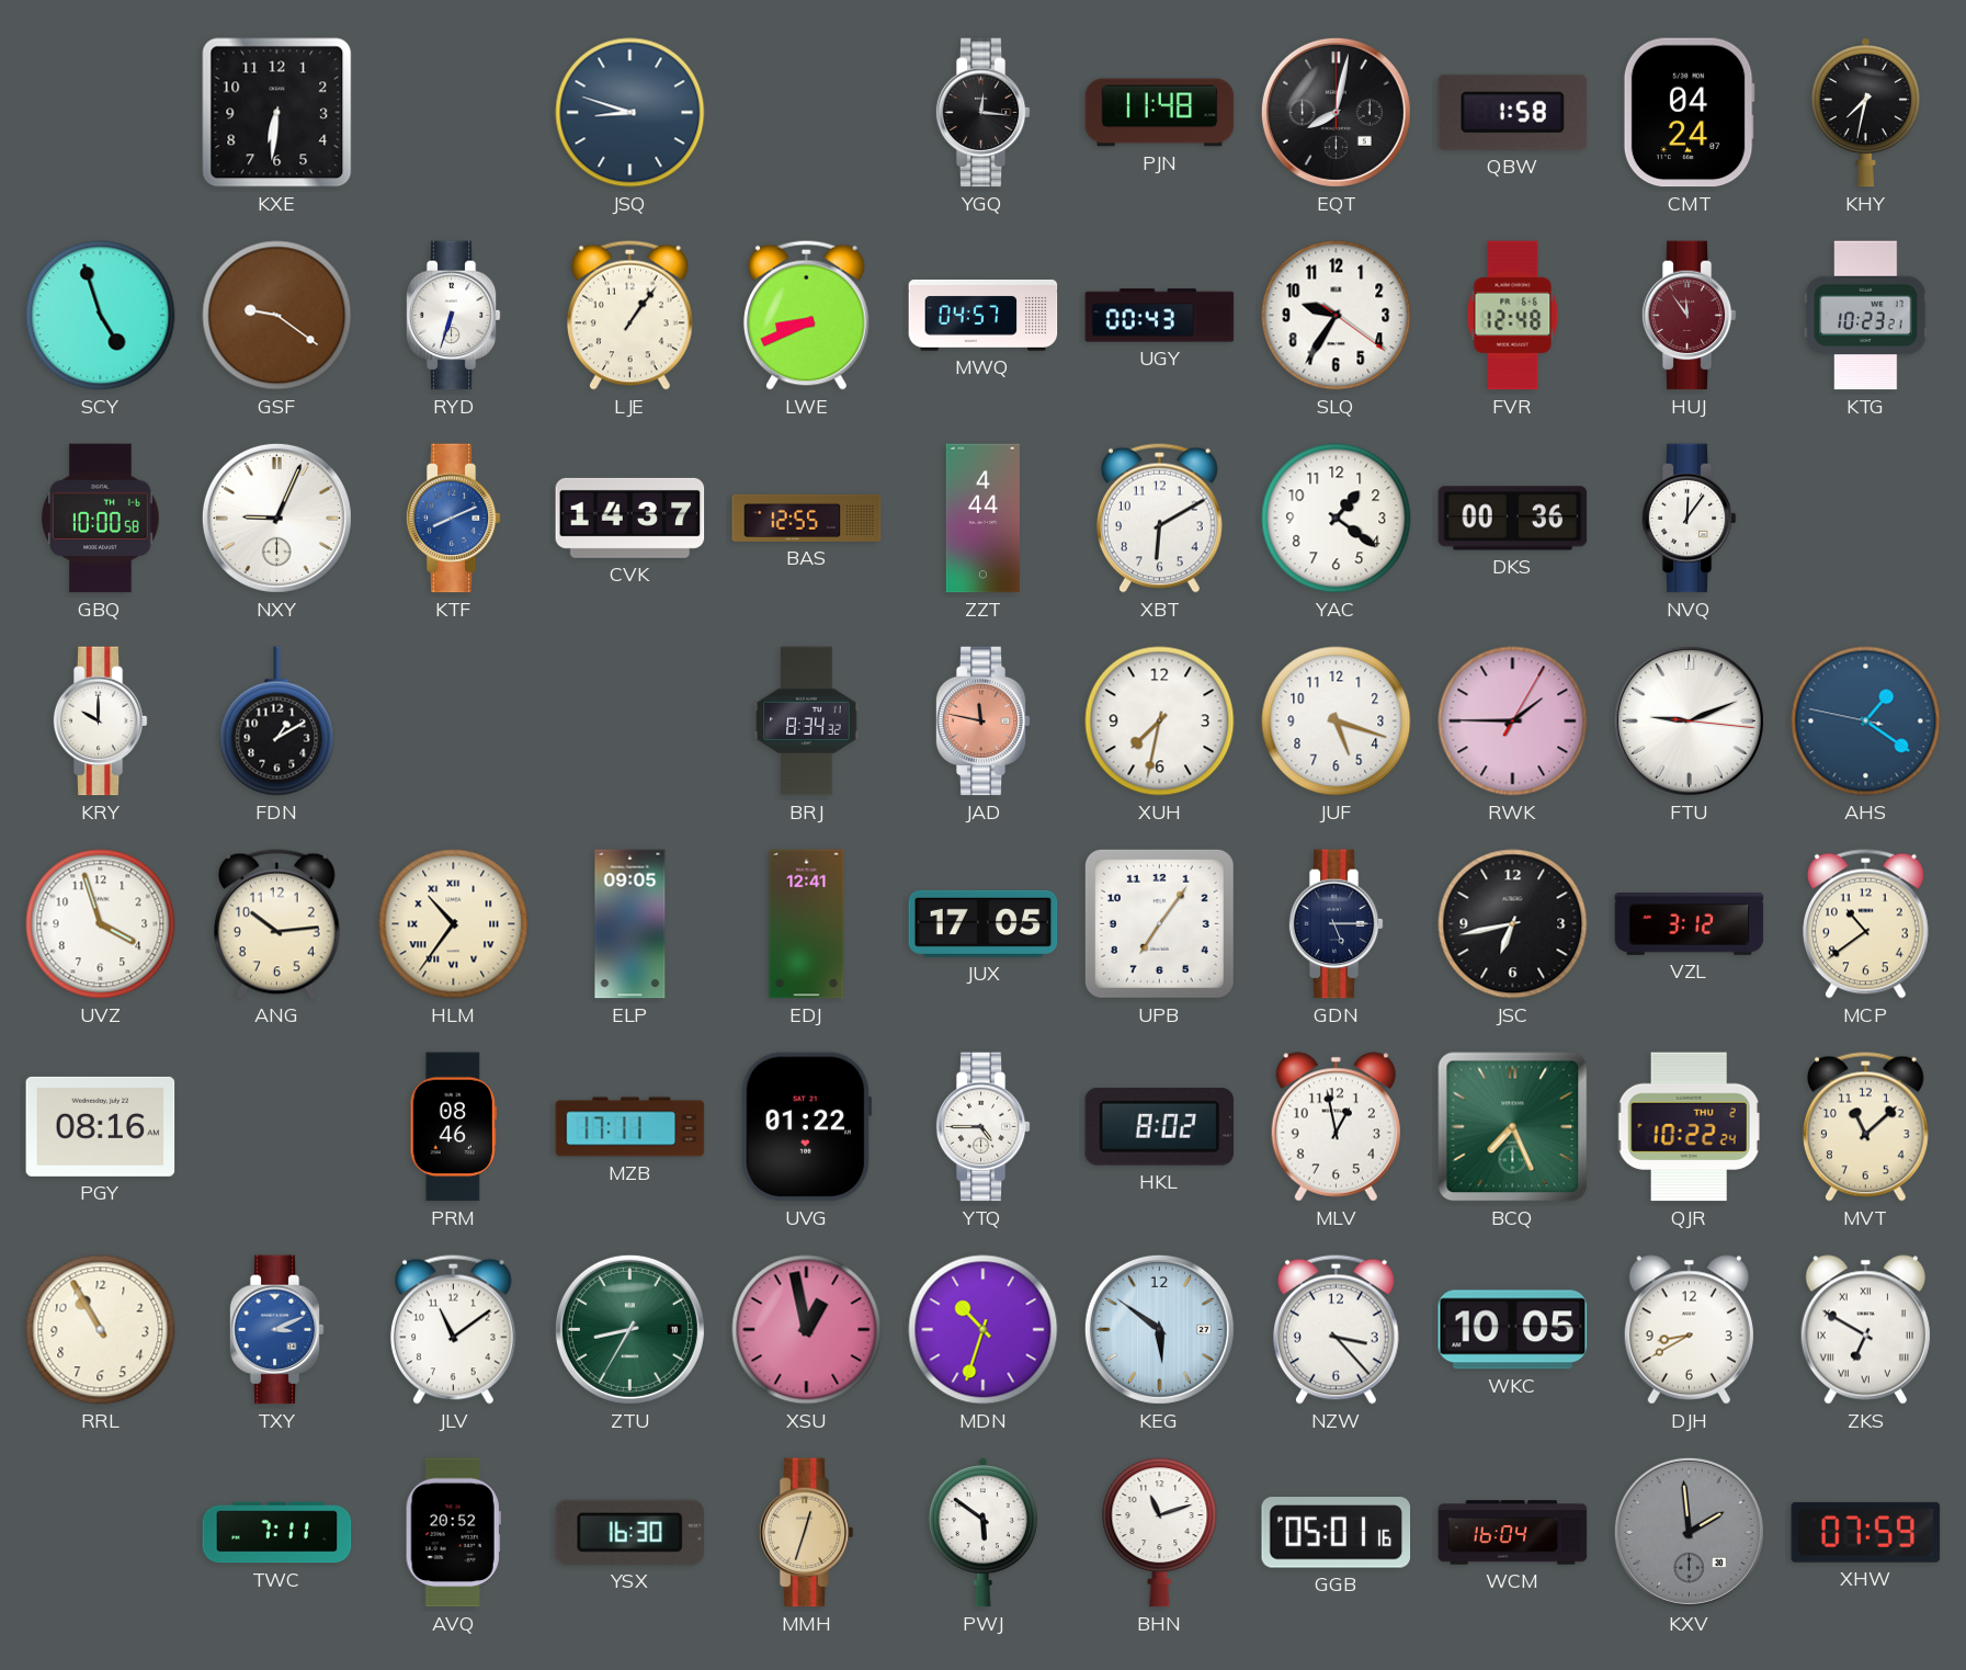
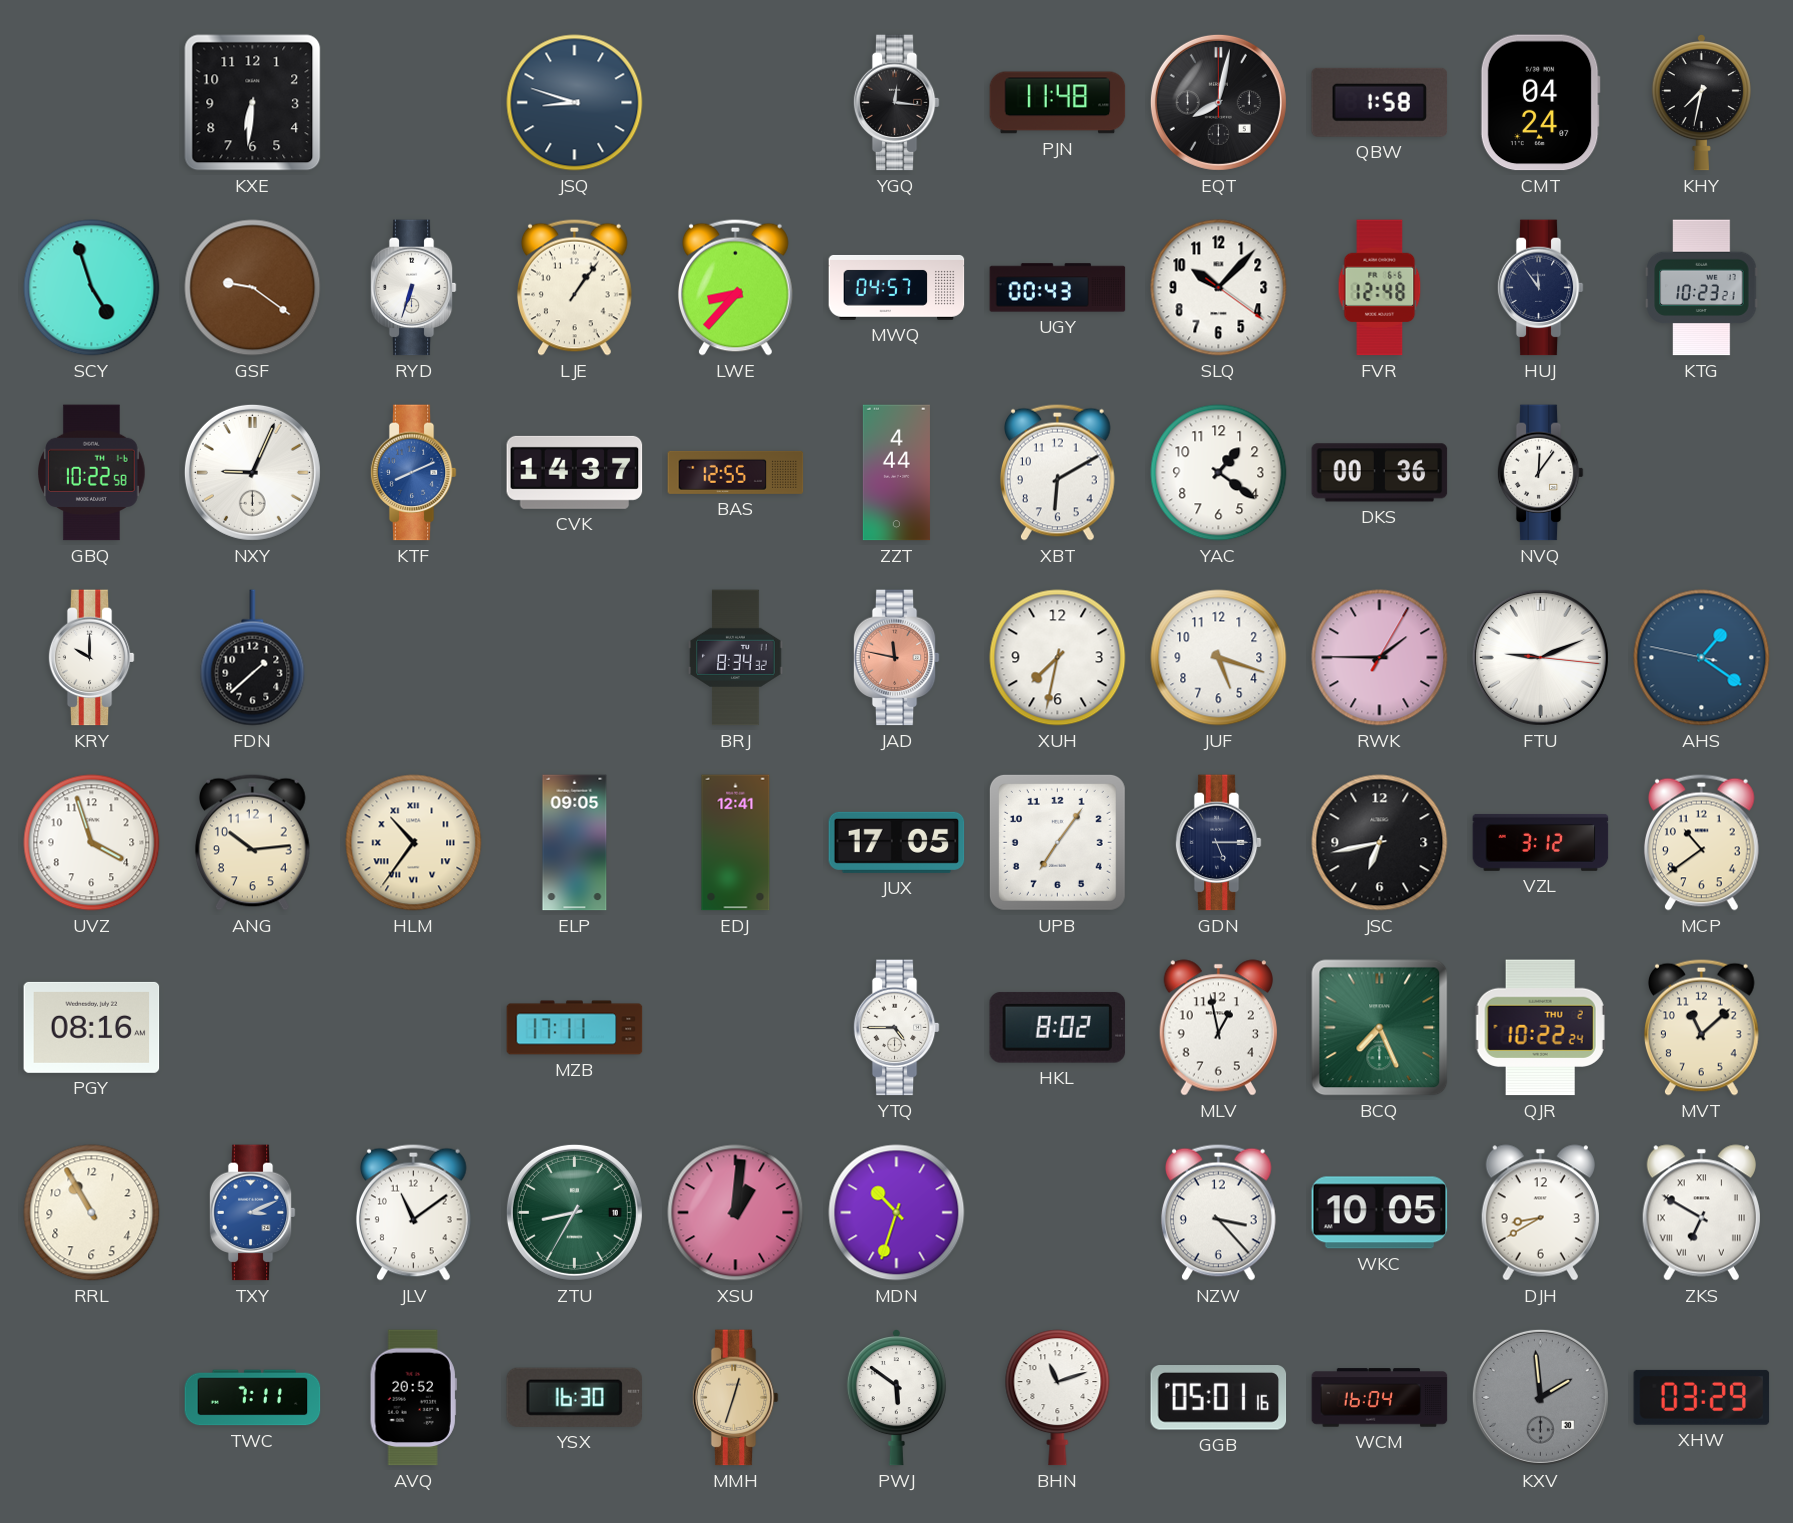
LWE: 8:41 -> 8:37
SLQ: 9:35 -> 10:07
HUJ dial: burgundy -> navy
GBQ: 10:00 -> 10:22
FDN: 1:10 -> 1:38
PRM: 08:46 -> none
UVG: 01:22 -> none
XSU: 12:58 -> 1:01
KEG: 5:51 -> none
XHW: 07:59 -> 03:29
